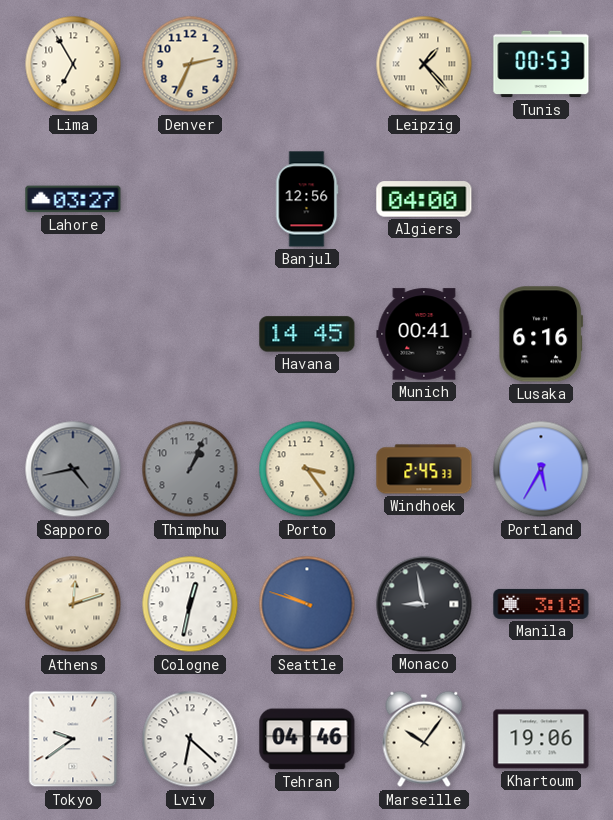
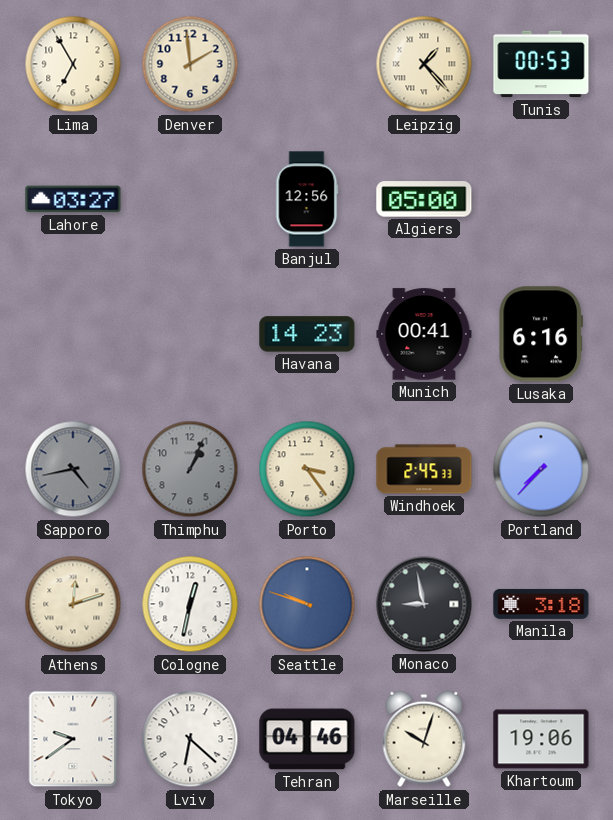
Denver: 2:34 -> 1:59
Algiers: 04:00 -> 05:00
Havana: 14:45 -> 14:23
Portland: 5:35 -> 7:37
Marseille: 10:06 -> 10:03
